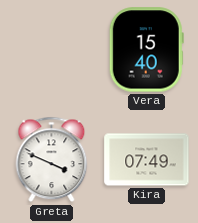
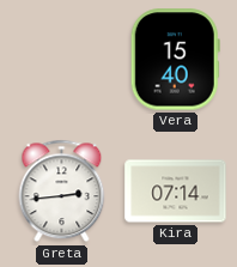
Greta: 3:49 -> 2:44
Kira: 07:49 -> 07:14
